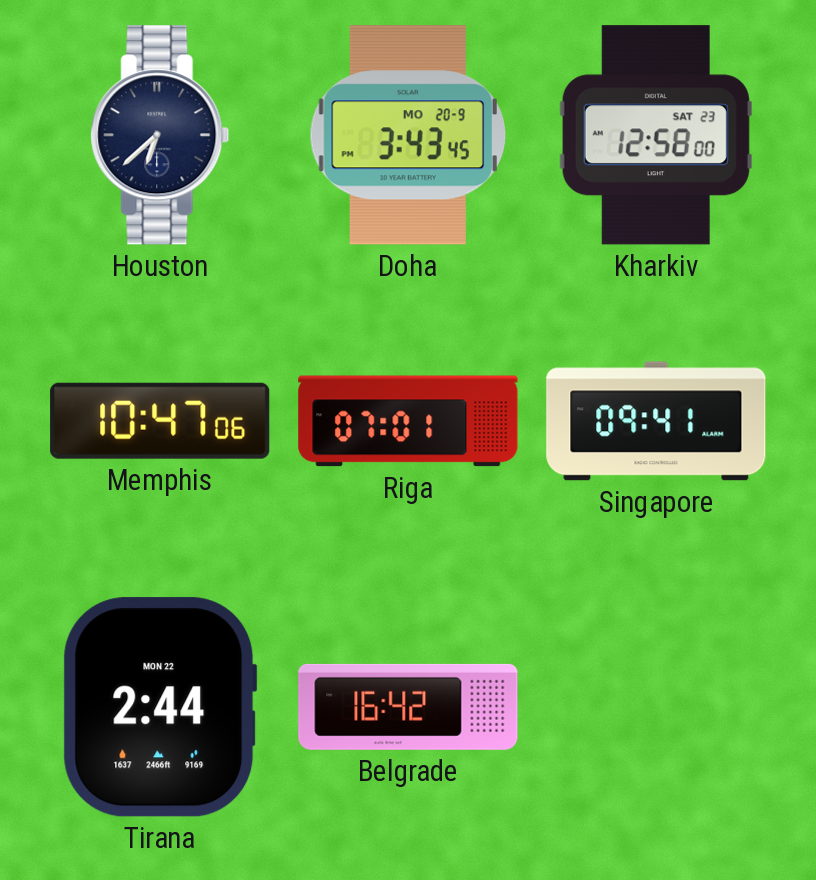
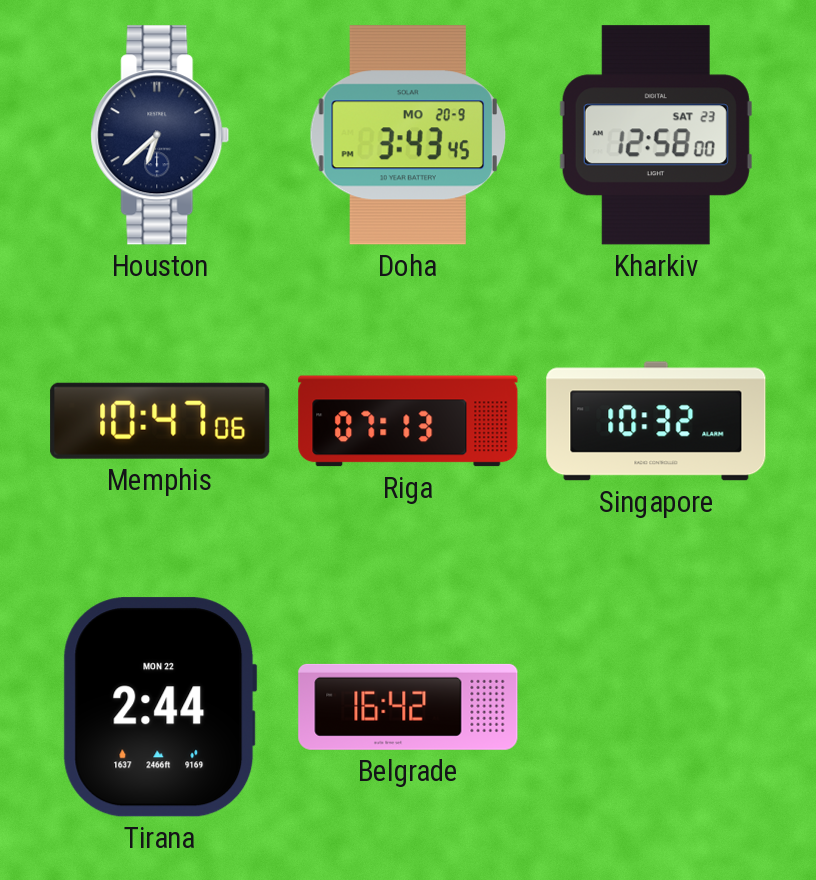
Riga: 07:01 -> 07:13
Singapore: 09:41 -> 10:32
